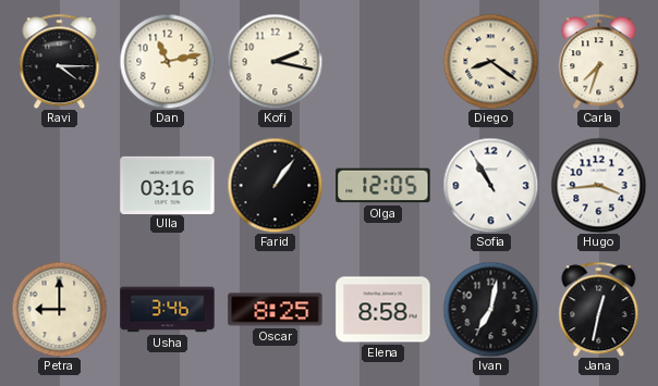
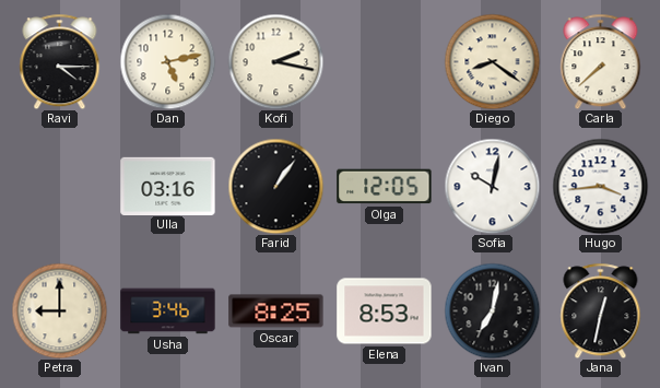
Dan: 11:13 -> 5:13
Carla: 7:33 -> 7:38
Sofia: 10:55 -> 10:02
Elena: 8:58 -> 8:53
